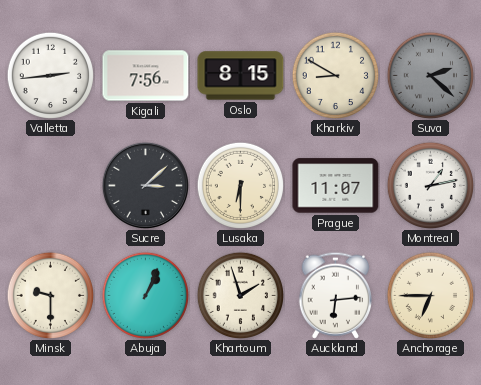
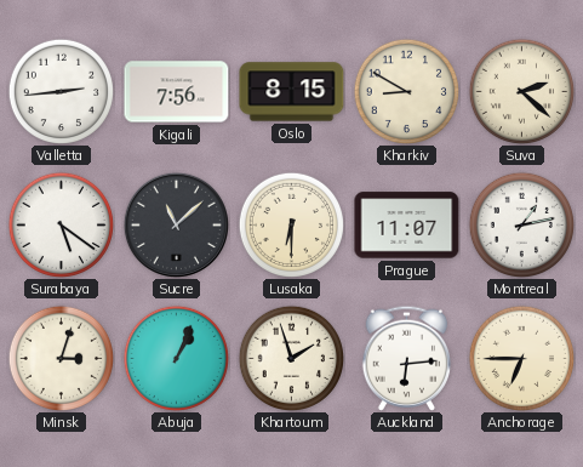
Suva dial: grey -> cream
Surabaya: none -> 5:21
Sucre: 3:08 -> 11:08
Minsk: 9:30 -> 3:03
